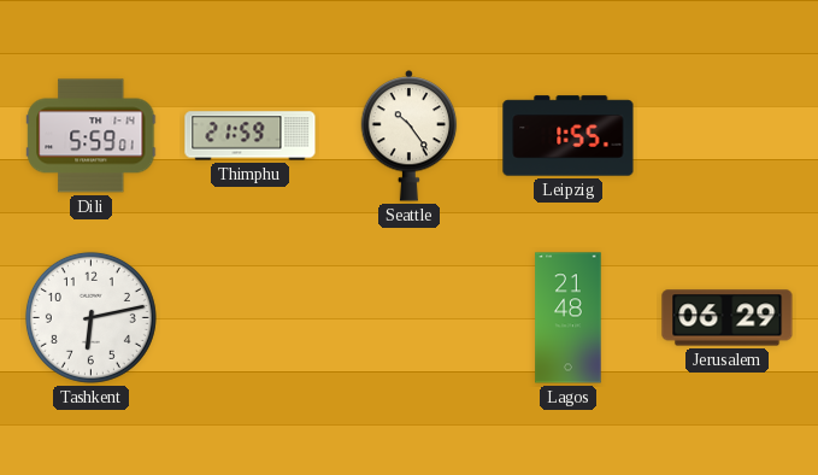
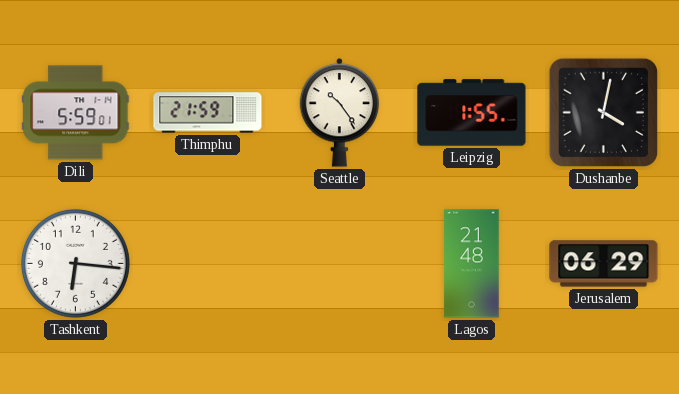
Dushanbe: none -> 4:02
Tashkent: 6:13 -> 6:16
